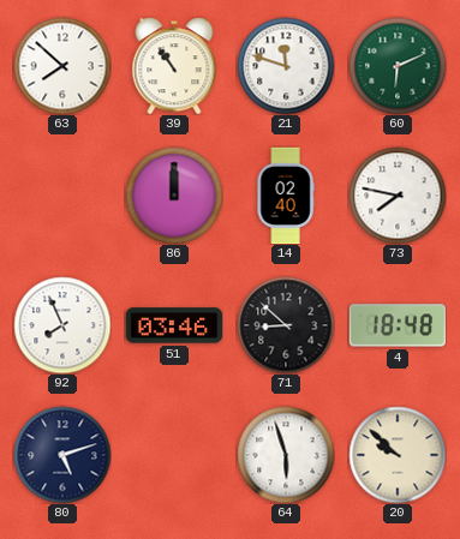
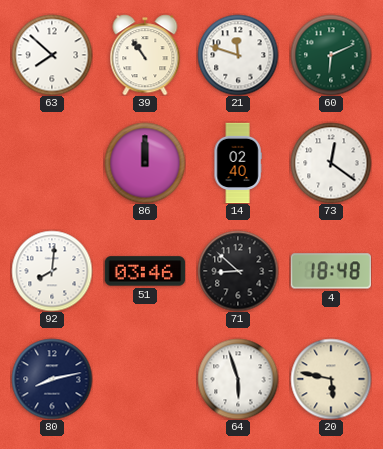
73: 7:47 -> 12:21
92: 7:56 -> 8:01
80: 5:12 -> 8:13
20: 9:52 -> 5:47
